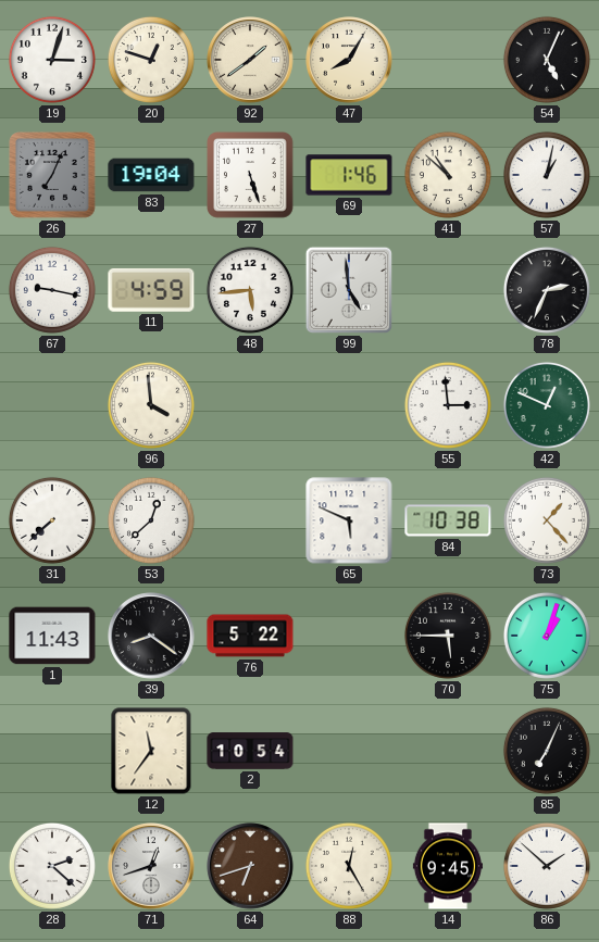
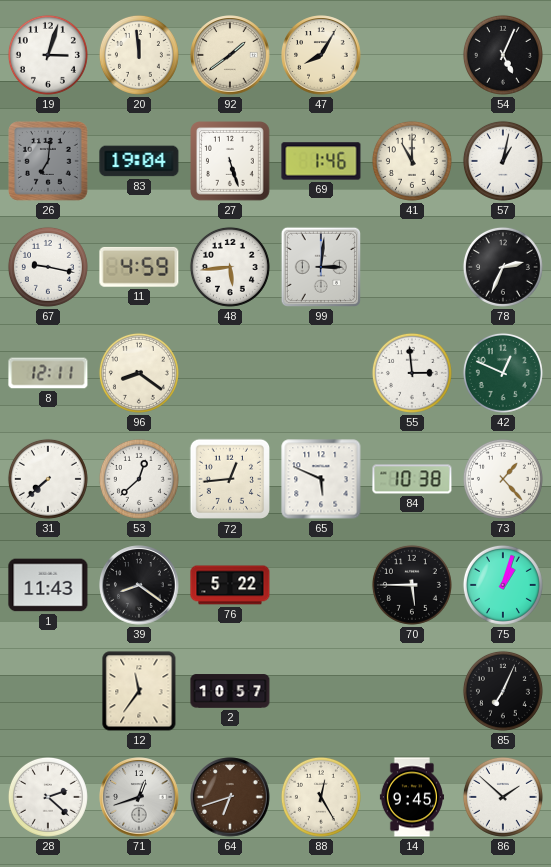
20: 12:48 -> 11:59
26: 7:04 -> 7:01
41: 10:52 -> 11:00
99: 4:59 -> 3:01
8: none -> 12:11
96: 3:59 -> 8:21
72: none -> 12:44
2: 10:54 -> 10:57
